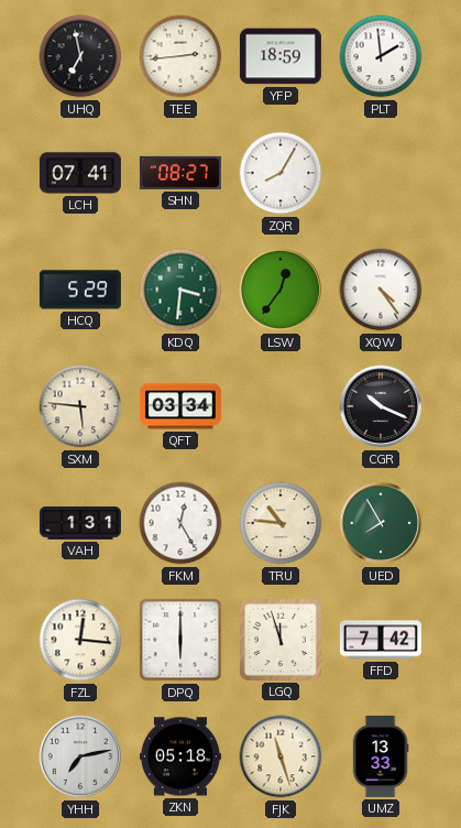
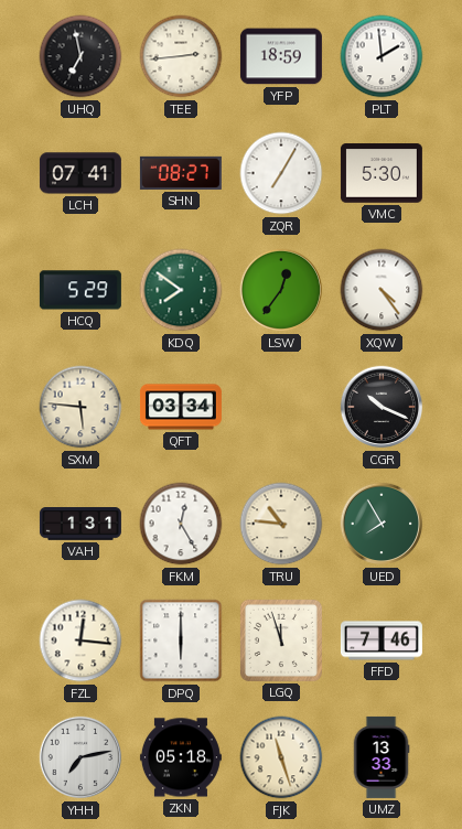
ZQR: 8:05 -> 7:05
VMC: none -> 5:30
KDQ: 3:31 -> 7:51
FFD: 7:42 -> 7:46
